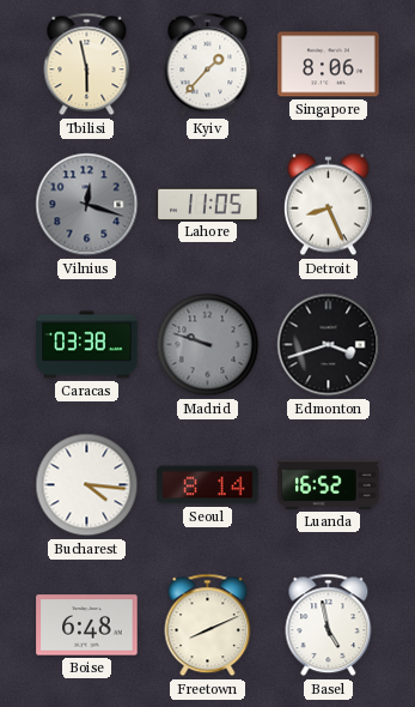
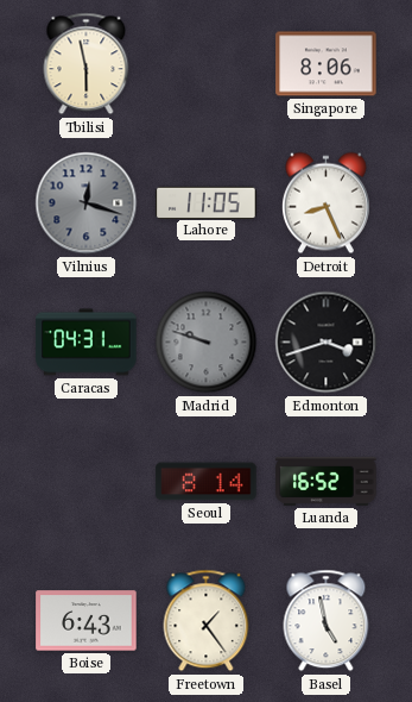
Kyiv: 1:37 -> none
Caracas: 03:38 -> 04:31
Bucharest: 4:16 -> none
Boise: 6:48 -> 6:43
Freetown: 8:11 -> 1:24
